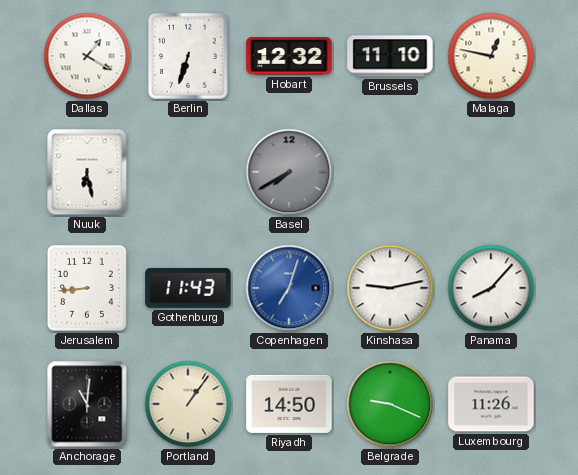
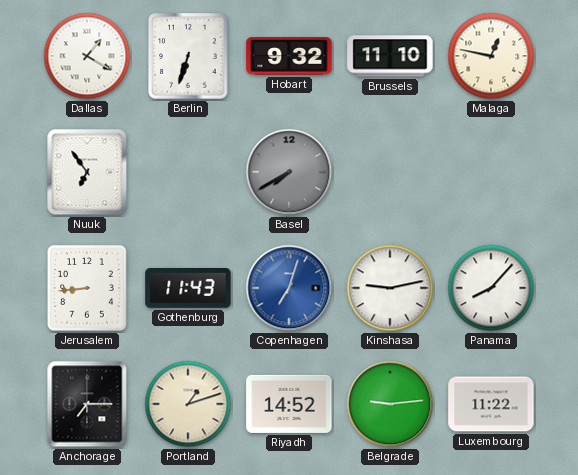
Hobart: 12:32 -> 9:32
Nuuk: 6:28 -> 6:54
Anchorage: 11:01 -> 7:15
Portland: 1:06 -> 1:12
Riyadh: 14:50 -> 14:52
Belgrade: 9:19 -> 9:14
Luxembourg: 11:26 -> 11:22
